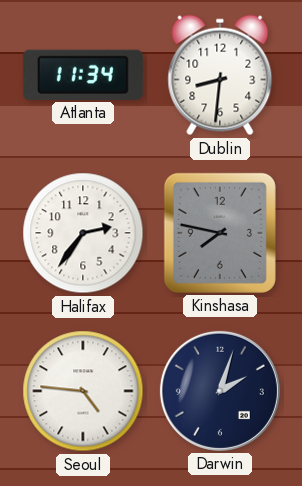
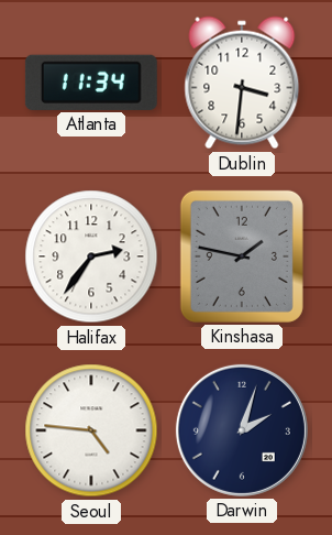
Dublin: 8:31 -> 3:31
Kinshasa: 7:47 -> 1:47
